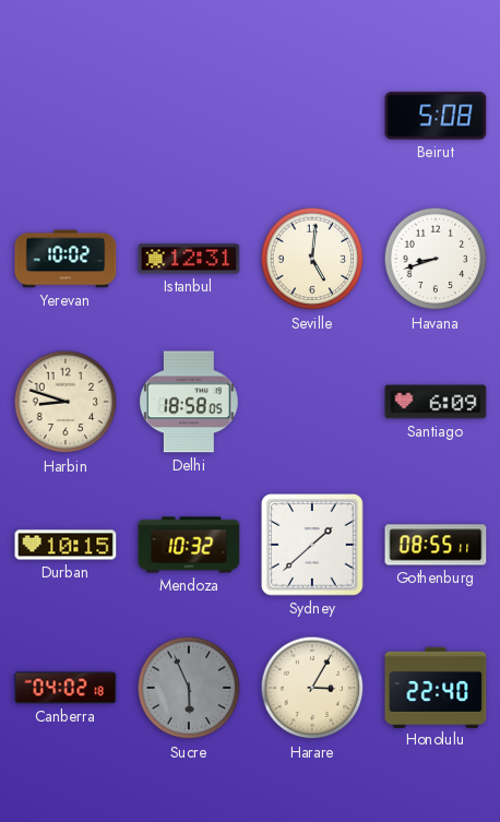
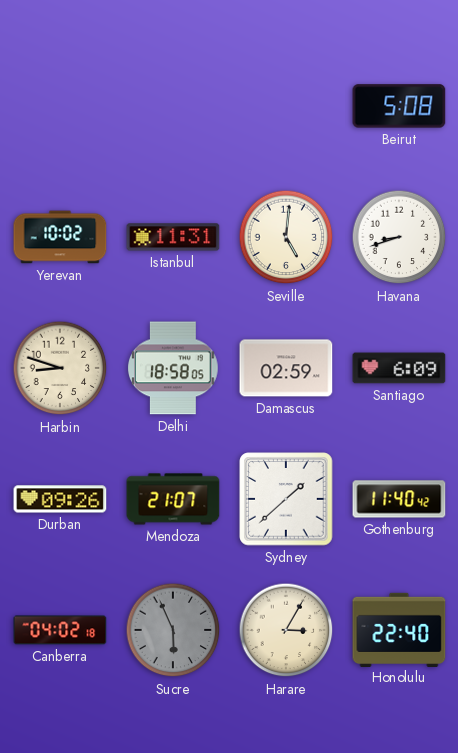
Istanbul: 12:31 -> 11:31
Damascus: none -> 02:59
Durban: 10:15 -> 09:26
Mendoza: 10:32 -> 21:07
Gothenburg: 08:55 -> 11:40
